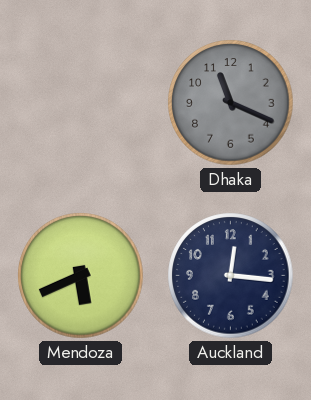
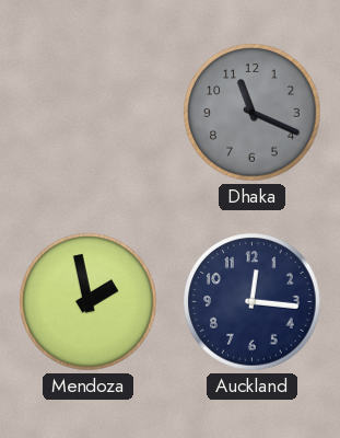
Mendoza: 5:41 -> 1:58
